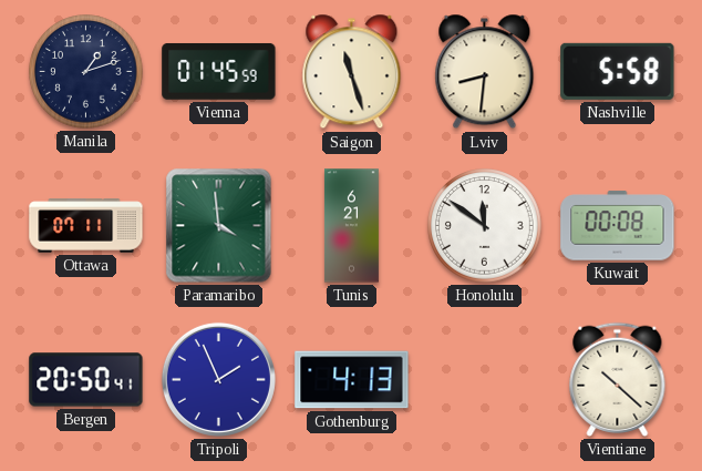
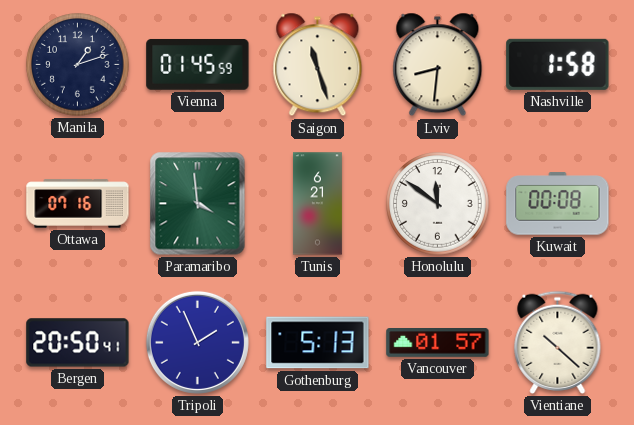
Nashville: 5:58 -> 1:58
Ottawa: 07:11 -> 07:16
Gothenburg: 4:13 -> 5:13
Vancouver: none -> 01:57
